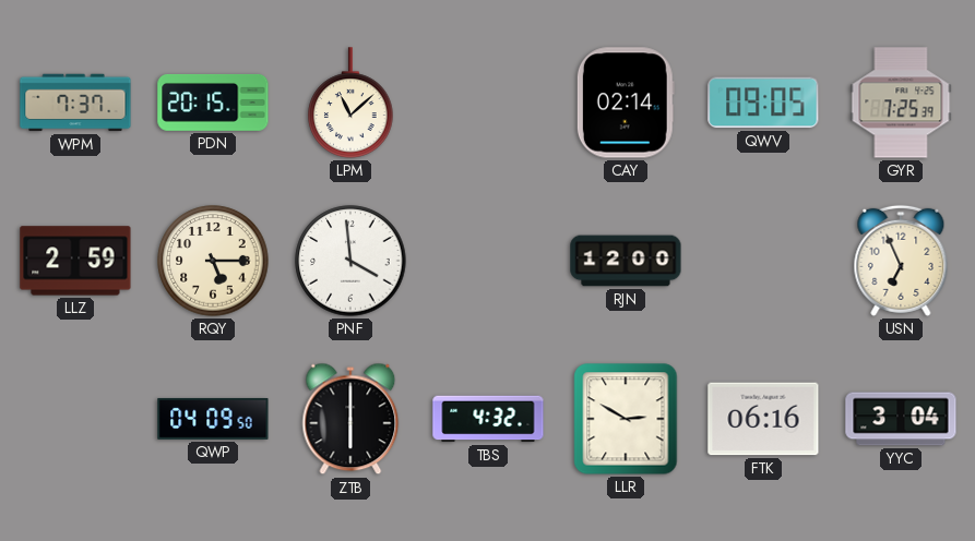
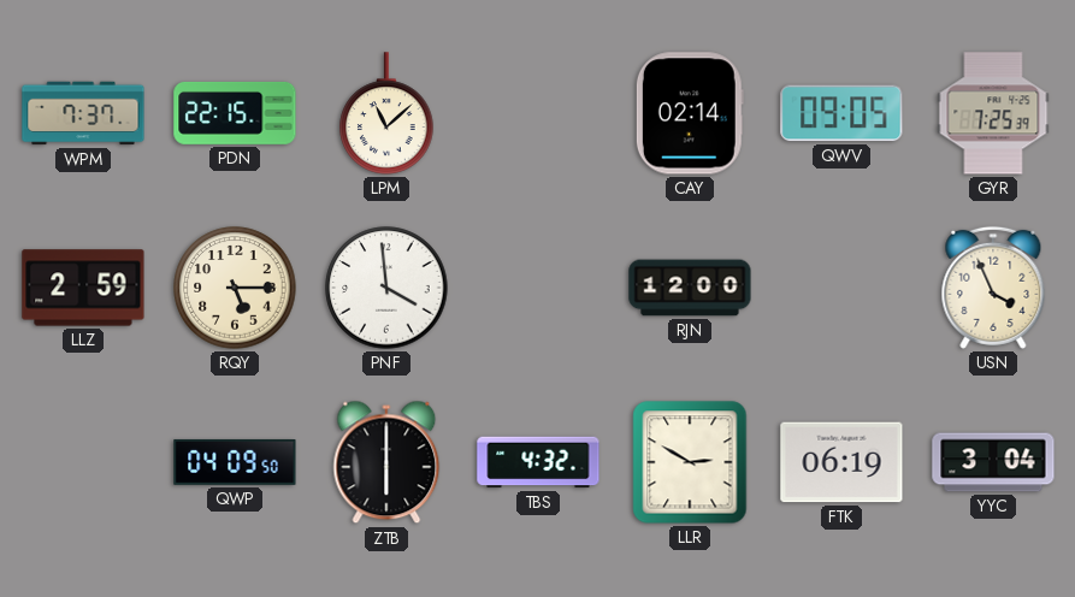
PDN: 20:15 -> 22:15
USN: 6:56 -> 3:56
FTK: 06:16 -> 06:19
